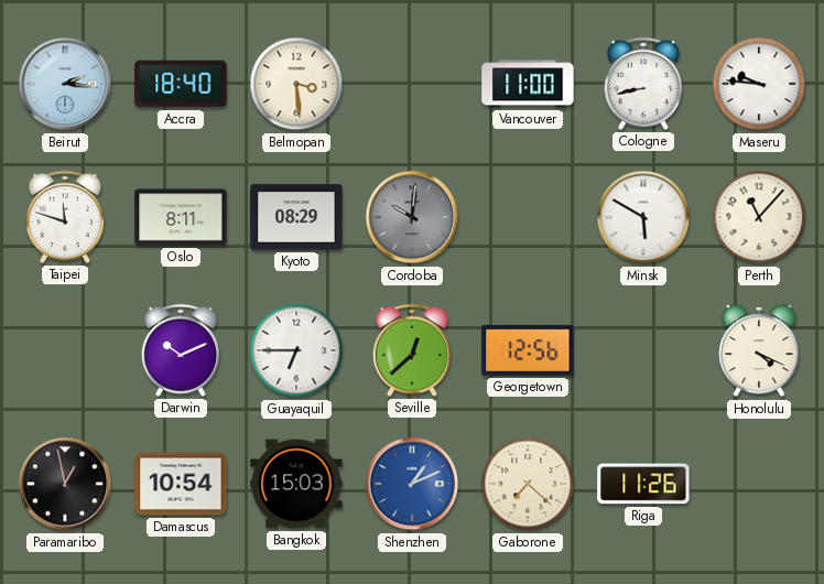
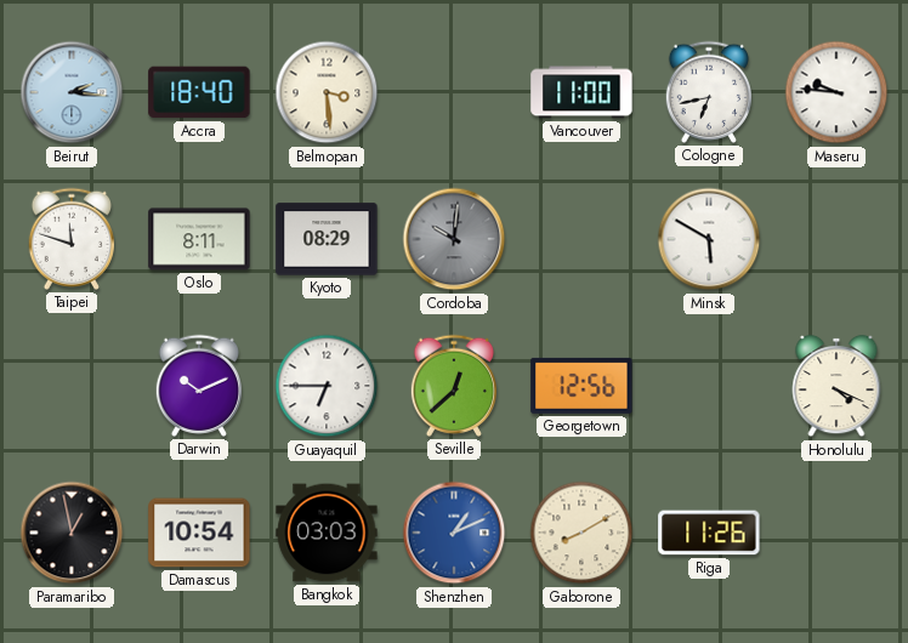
Cologne: 8:43 -> 6:43
Perth: 11:07 -> none
Bangkok: 15:03 -> 03:03
Gaborone: 7:22 -> 8:10
